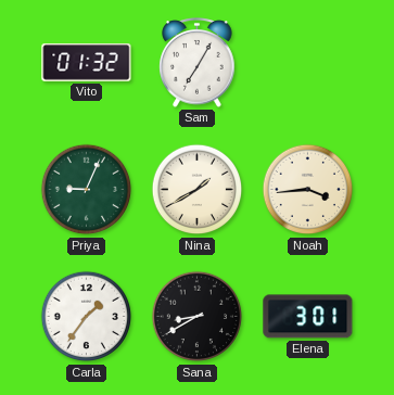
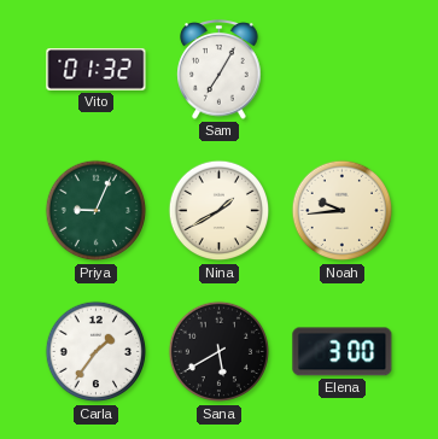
Noah: 3:44 -> 9:44
Sana: 8:40 -> 5:40
Elena: 3:01 -> 3:00
